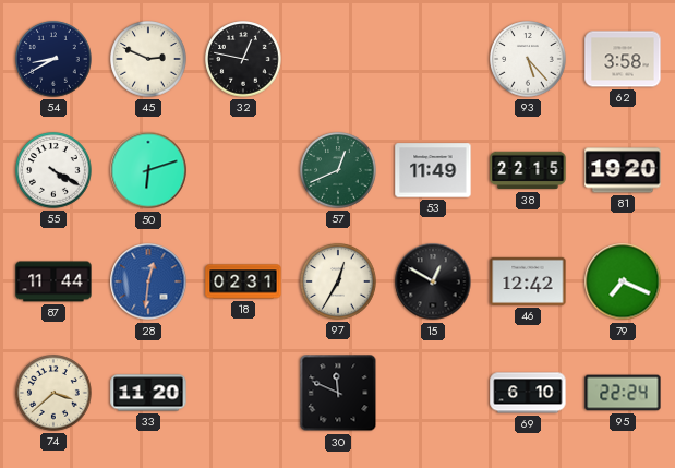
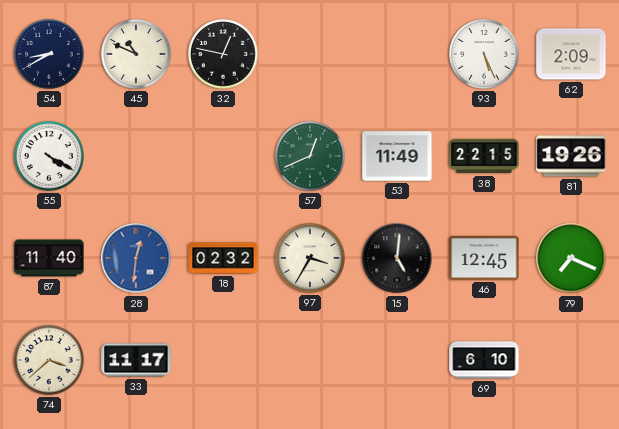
45: 2:49 -> 10:49
93: 5:23 -> 5:26
62: 3:58 -> 2:09
50: 6:12 -> none
81: 19:20 -> 19:26
87: 11:44 -> 11:40
18: 02:31 -> 02:32
97: 12:35 -> 3:35
15: 12:50 -> 5:01
46: 12:42 -> 12:45
33: 11:20 -> 11:17
30: 11:49 -> none
95: 22:24 -> none
